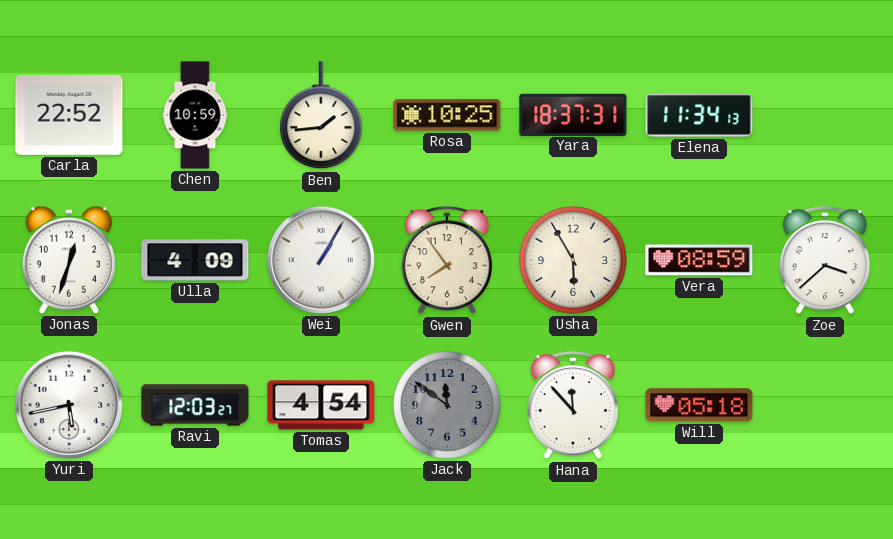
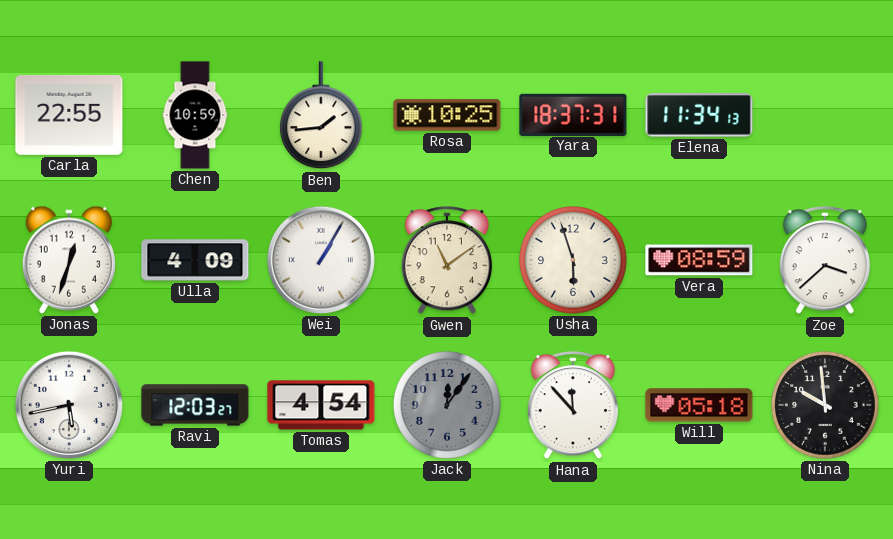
Carla: 22:52 -> 22:55
Gwen: 7:54 -> 11:09
Usha: 5:55 -> 5:57
Jack: 11:51 -> 12:06
Nina: none -> 9:59
